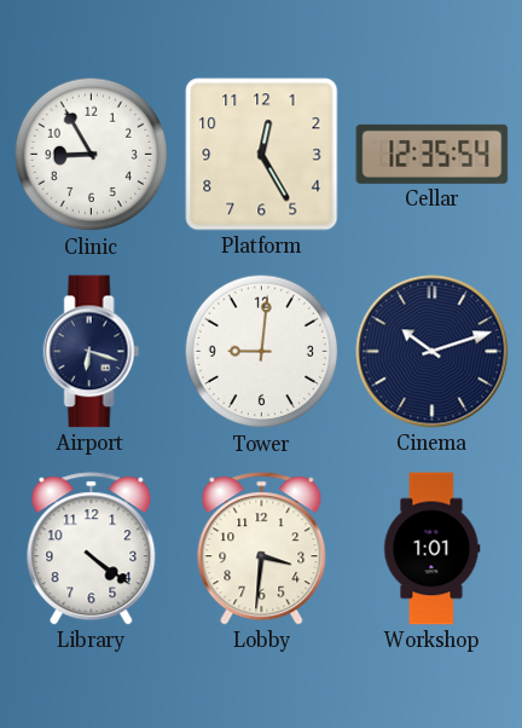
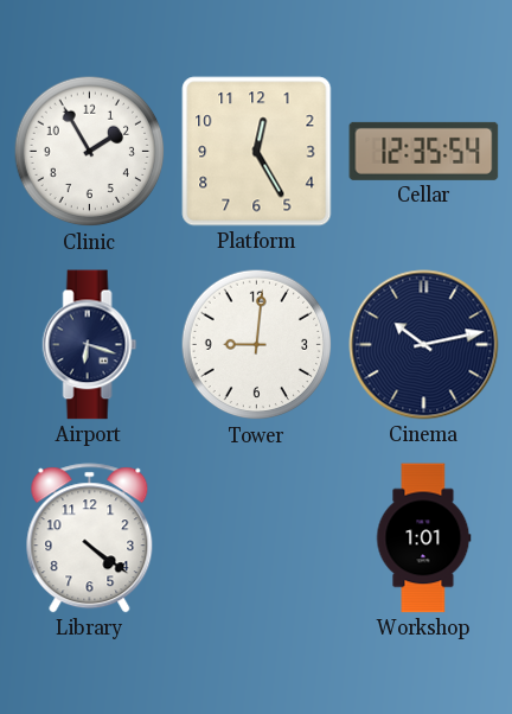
Clinic: 8:55 -> 1:55
Cinema: 10:12 -> 10:13
Lobby: 3:31 -> none
